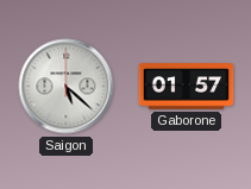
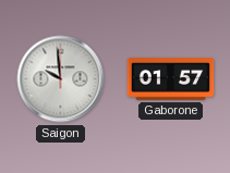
Saigon: 5:22 -> 9:59
